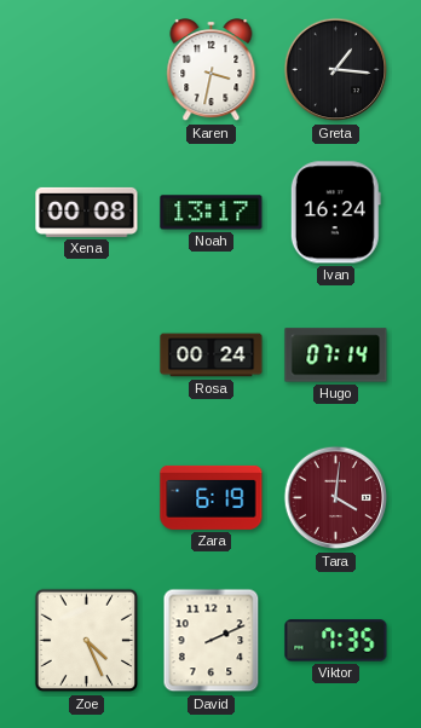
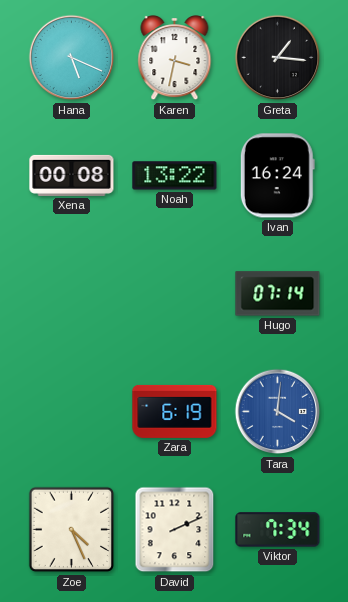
Hana: none -> 5:19
Noah: 13:17 -> 13:22
Rosa: 00:24 -> none
Tara dial: burgundy -> blue
Viktor: 7:35 -> 7:34
